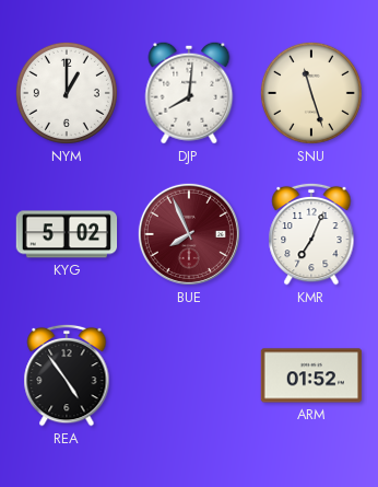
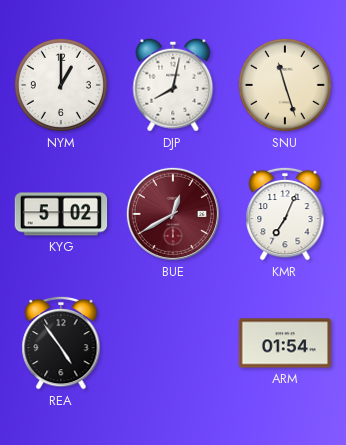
DJP: 8:01 -> 8:02
BUE: 7:56 -> 12:40
ARM: 01:52 -> 01:54
